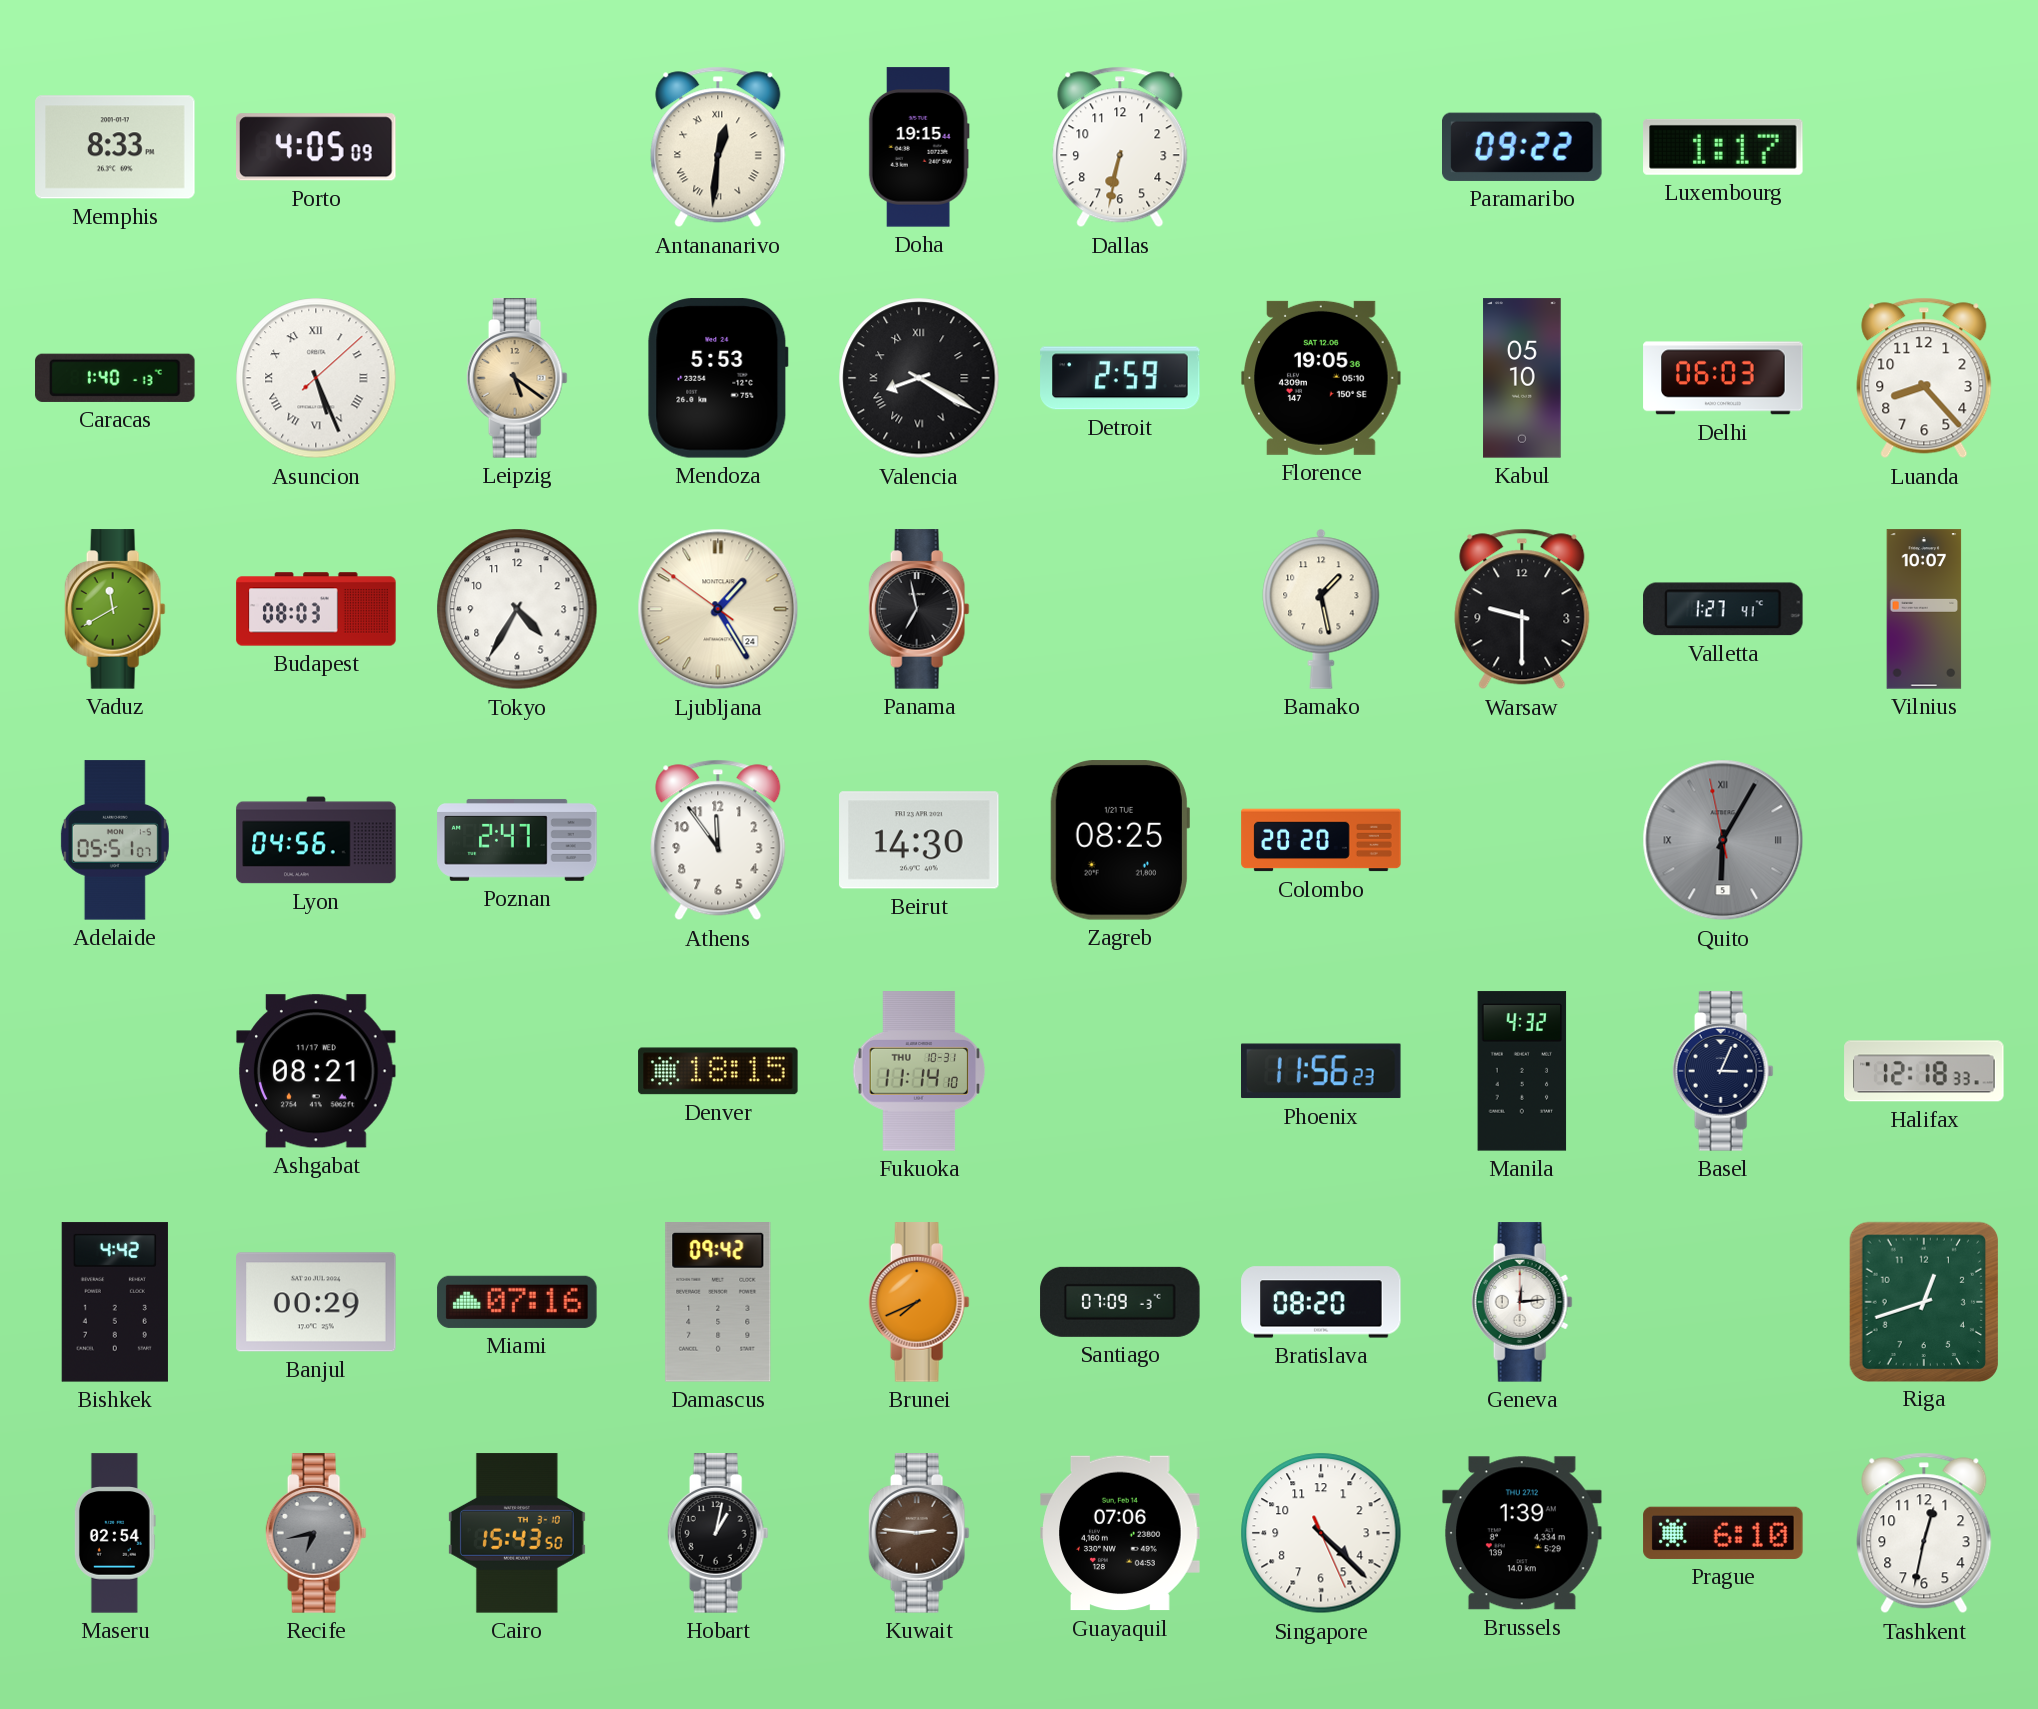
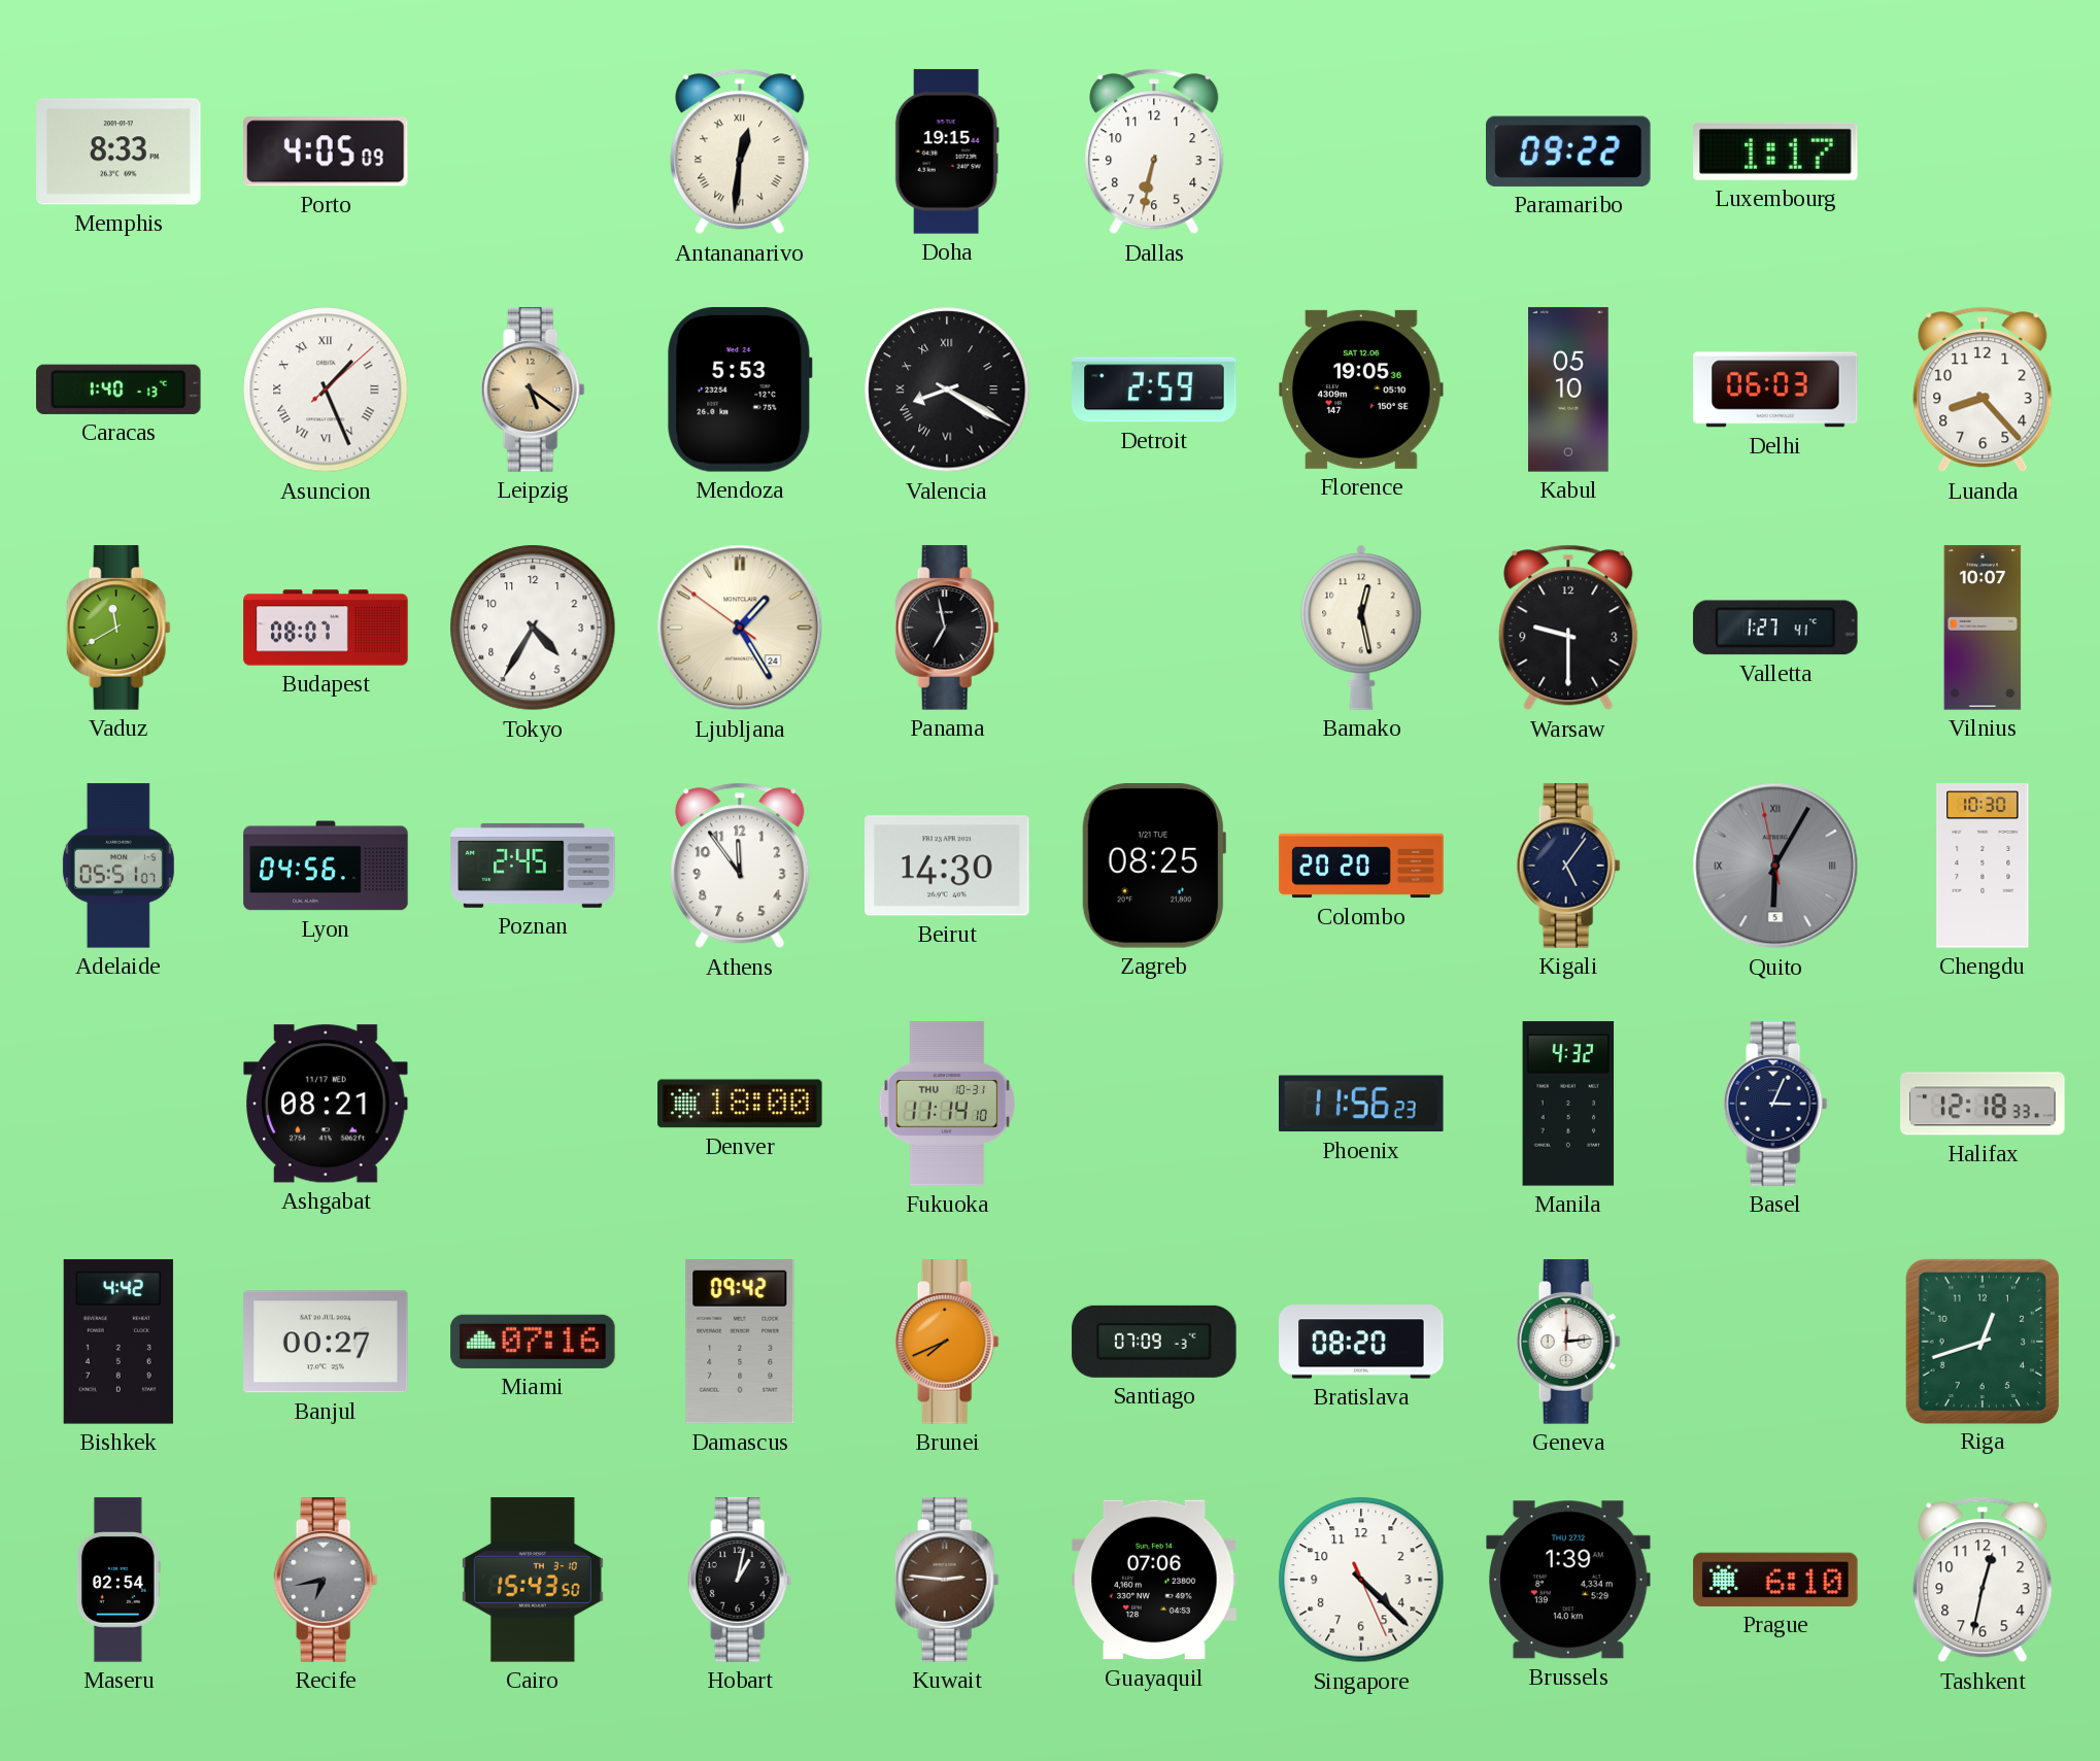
Asuncion: 5:26 -> 1:26
Budapest: 08:03 -> 08:07
Bamako: 1:28 -> 12:28
Poznan: 2:47 -> 2:45
Kigali: none -> 5:06
Chengdu: none -> 10:30
Denver: 18:15 -> 18:00
Banjul: 00:29 -> 00:27
